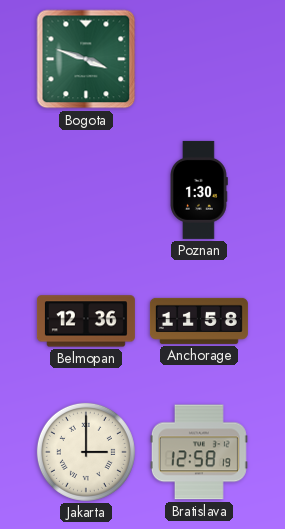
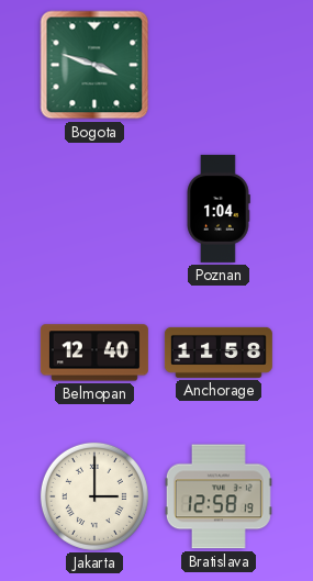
Poznan: 1:30 -> 1:04
Belmopan: 12:36 -> 12:40
